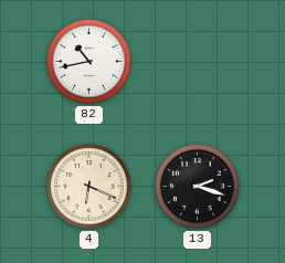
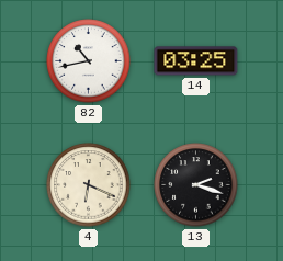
14: none -> 03:25
